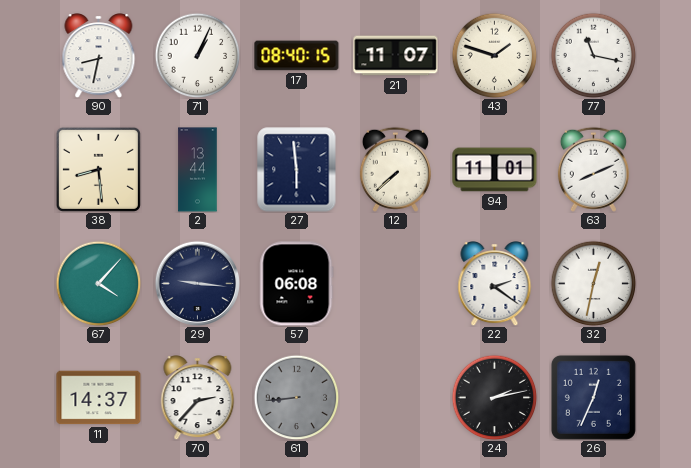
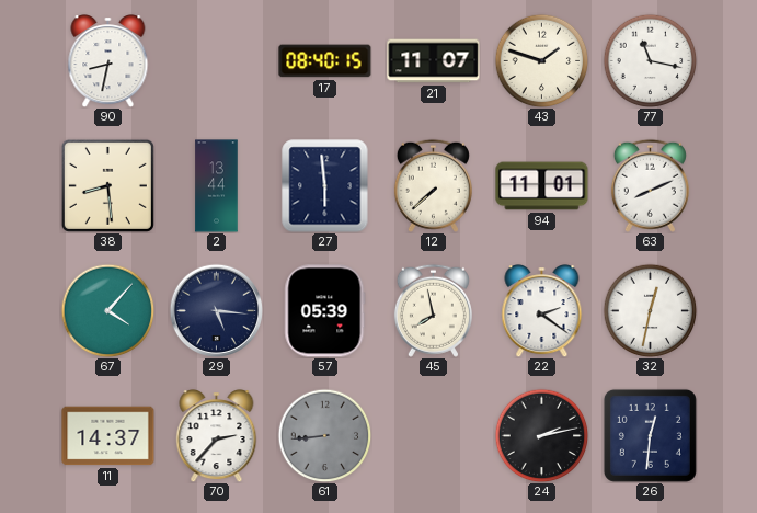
71: 1:04 -> none
29: 9:16 -> 5:16
57: 06:08 -> 05:39
45: none -> 7:58
26: 12:34 -> 12:31
